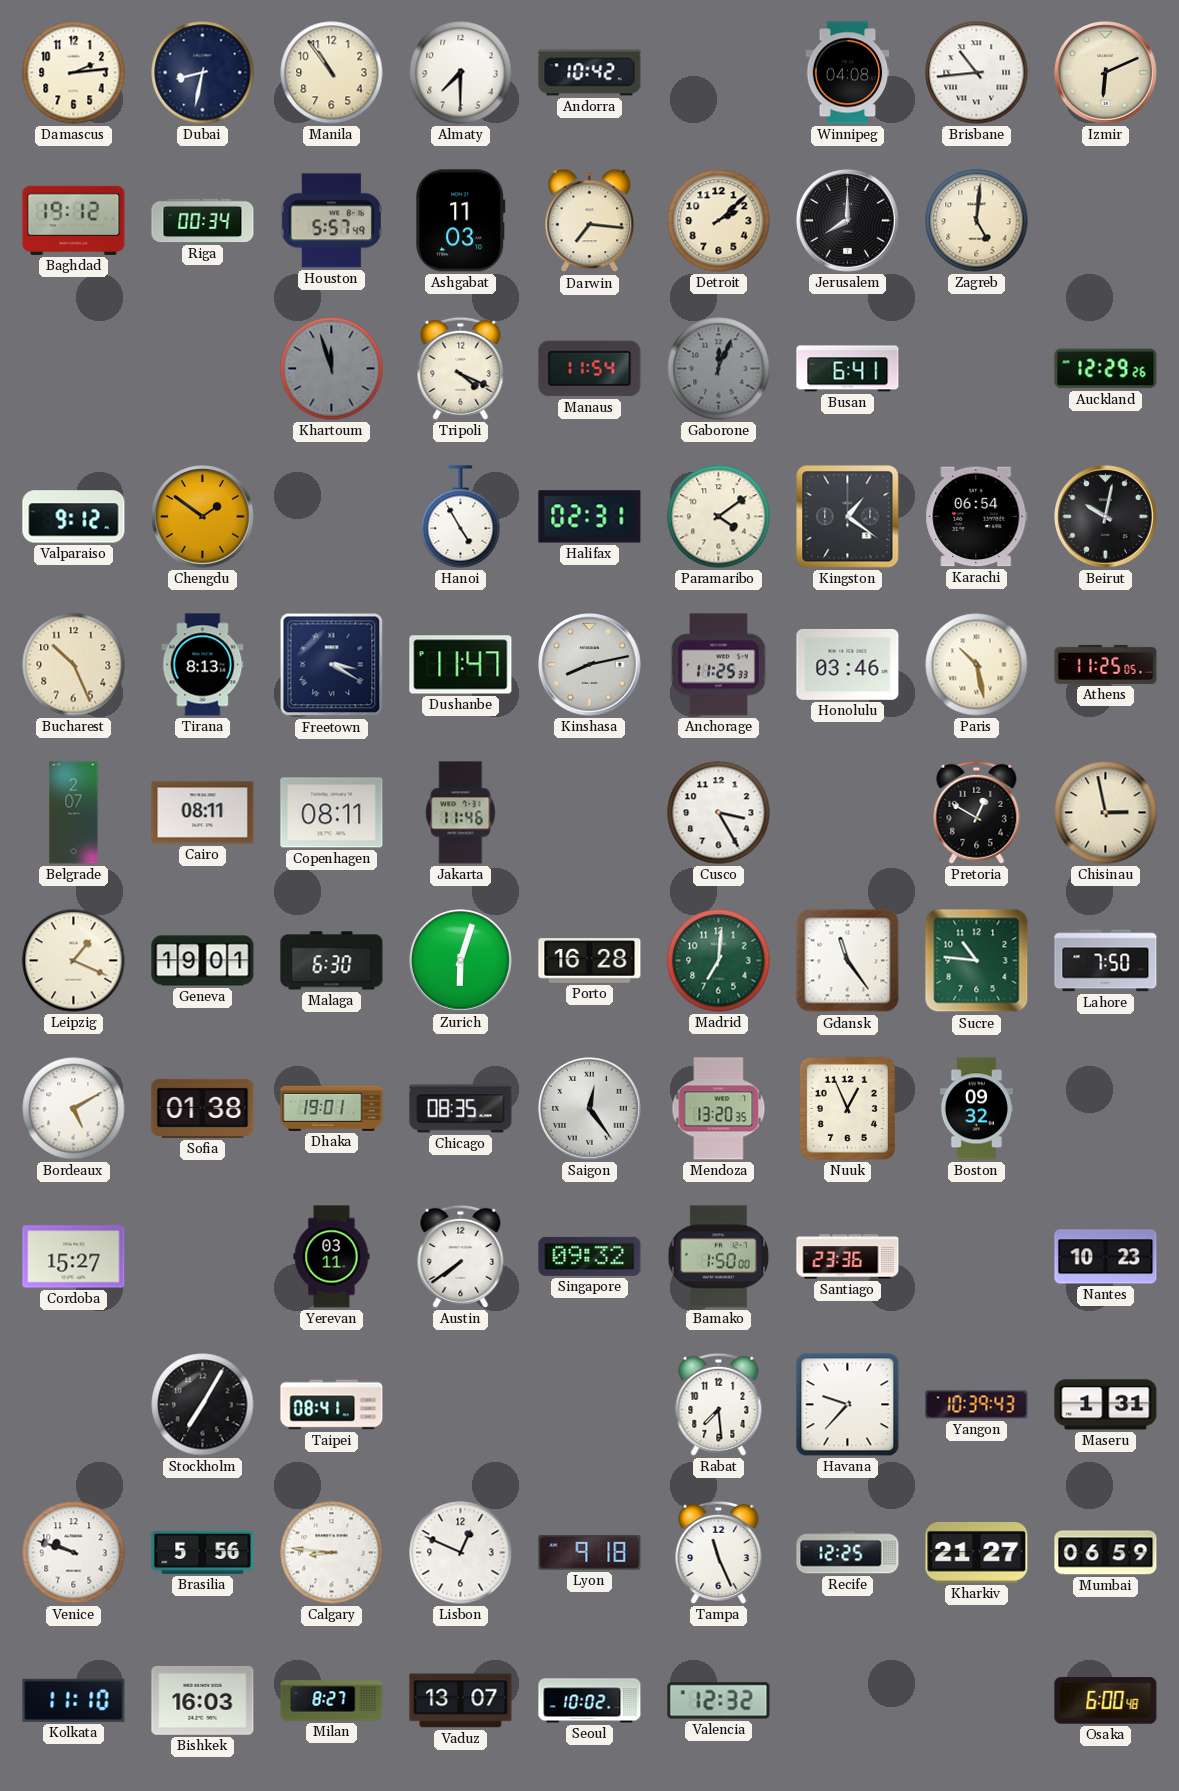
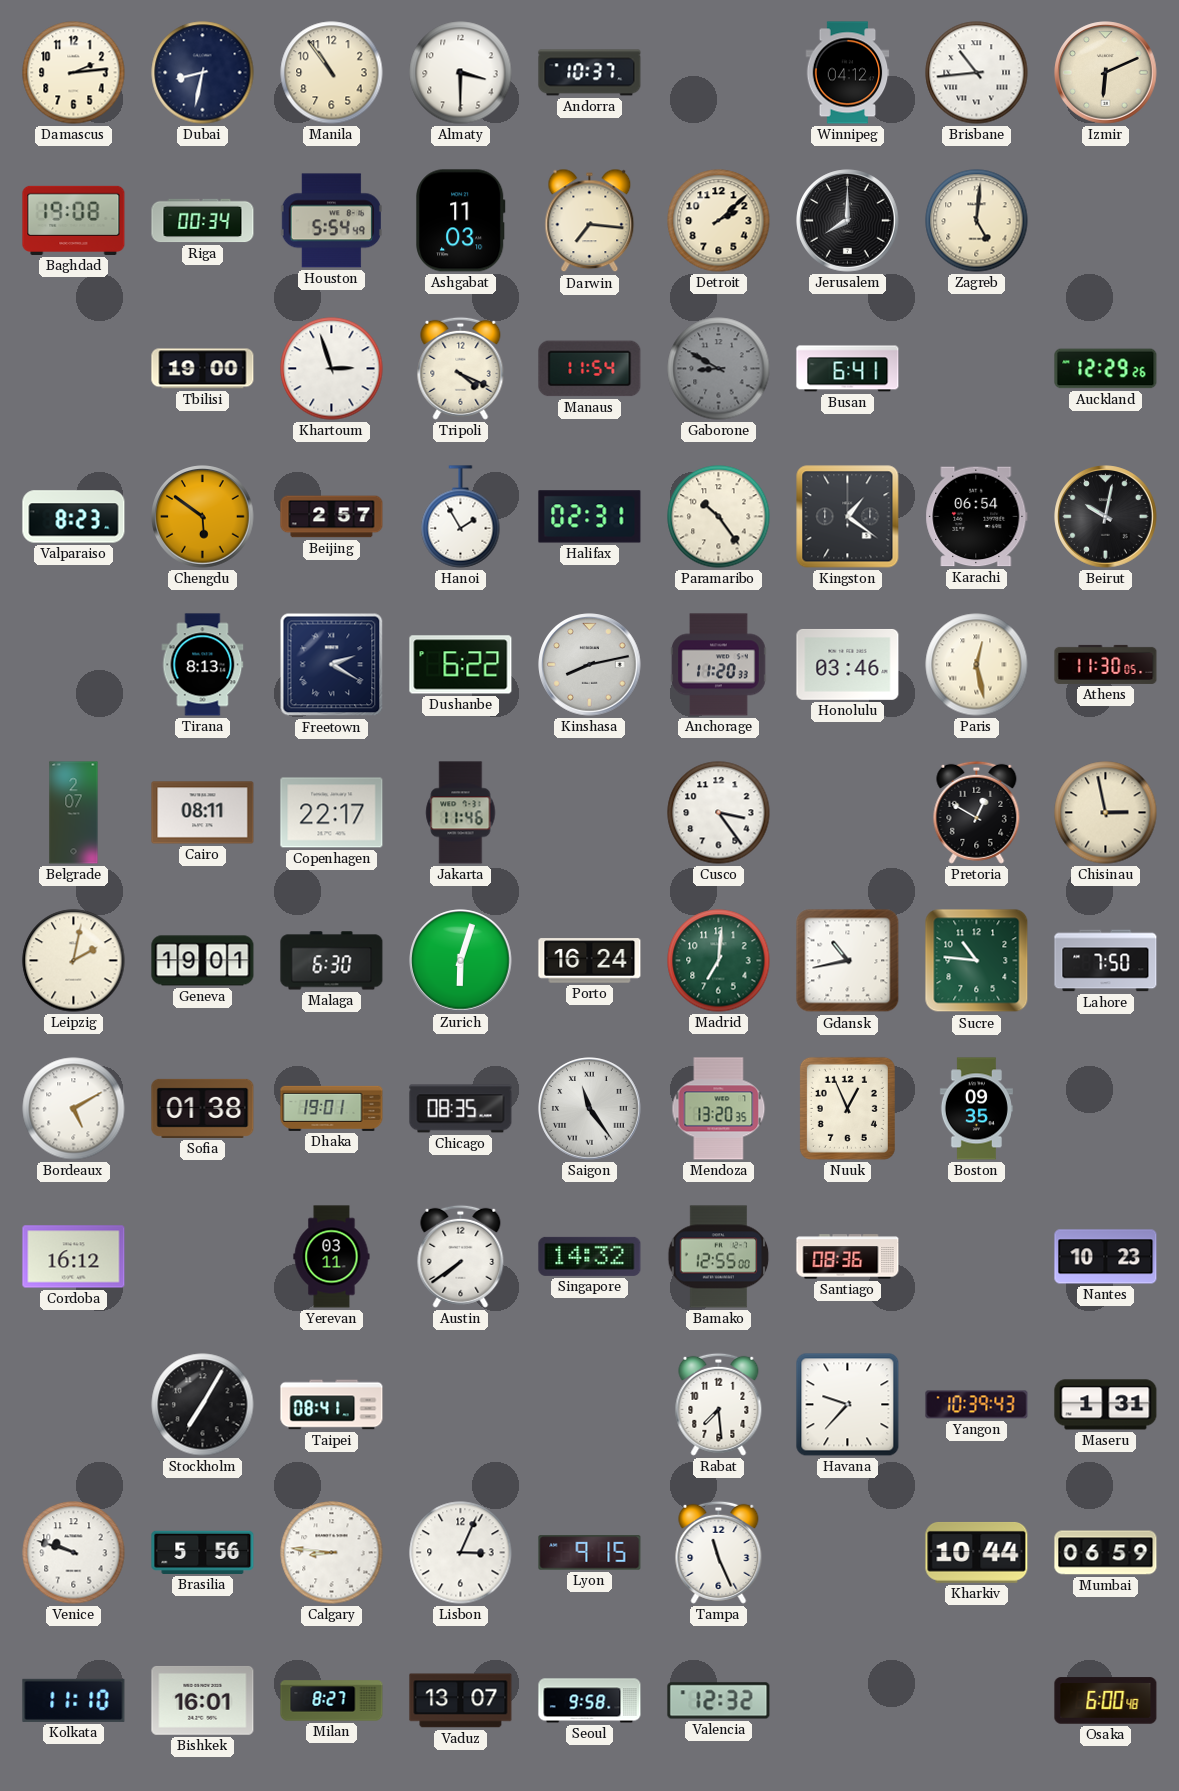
Almaty: 7:30 -> 3:30
Andorra: 10:42 -> 10:37
Winnipeg: 04:08 -> 04:12
Baghdad: 19:12 -> 19:08
Houston: 5:57 -> 5:54
Tbilisi: none -> 19:00
Khartoum: 11:57 -> 2:57
Khartoum dial: grey -> white
Gaborone: 12:04 -> 8:50
Valparaiso: 9:12 -> 8:23
Chengdu: 1:51 -> 5:51
Beijing: none -> 2:57
Hanoi: 4:55 -> 1:55
Paramaribo: 4:09 -> 10:24
Bucharest: 10:26 -> none
Freetown: 3:20 -> 2:20
Dushanbe: 11:47 -> 6:22
Anchorage: 11:25 -> 11:20
Paris: 10:28 -> 12:28
Athens: 11:25 -> 11:30
Copenhagen: 08:11 -> 22:17
Cusco: 3:25 -> 3:24
Leipzig: 1:19 -> 2:02
Porto: 16:28 -> 16:24
Gdansk: 11:24 -> 10:43
Saigon: 12:24 -> 11:24
Boston: 09:32 -> 09:35
Cordoba: 15:27 -> 16:12
Singapore: 09:32 -> 14:32
Bamako: 1:50 -> 12:55
Santiago: 23:36 -> 08:36
Lisbon: 12:49 -> 3:04
Lyon: 9:18 -> 9:15
Recife: 12:25 -> none
Kharkiv: 21:27 -> 10:44
Bishkek: 16:03 -> 16:01
Seoul: 10:02 -> 9:58
